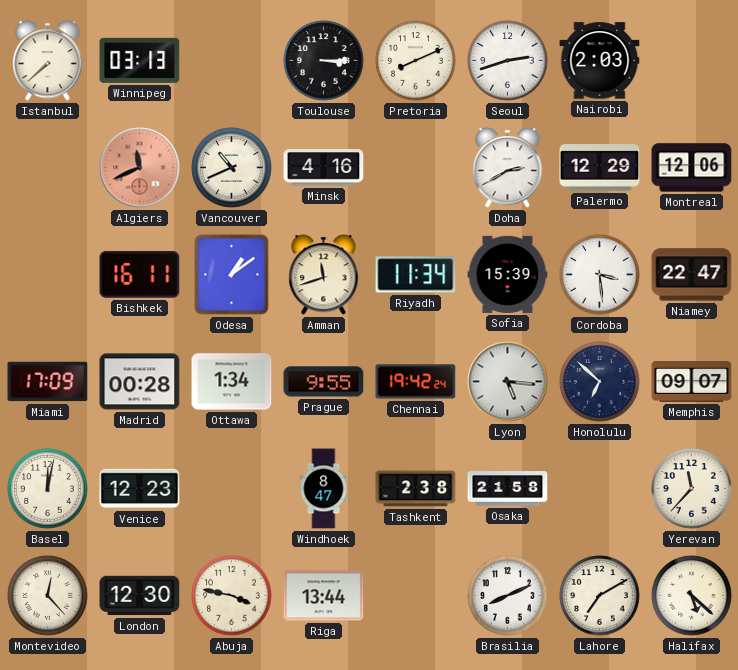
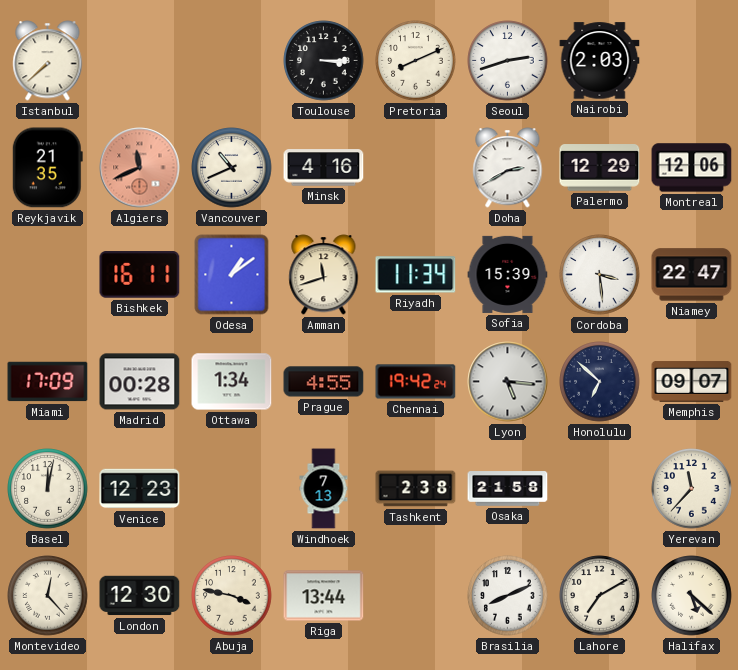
Winnipeg: 03:13 -> none
Reykjavik: none -> 21:35
Prague: 9:55 -> 4:55
Windhoek: 8:47 -> 7:13
